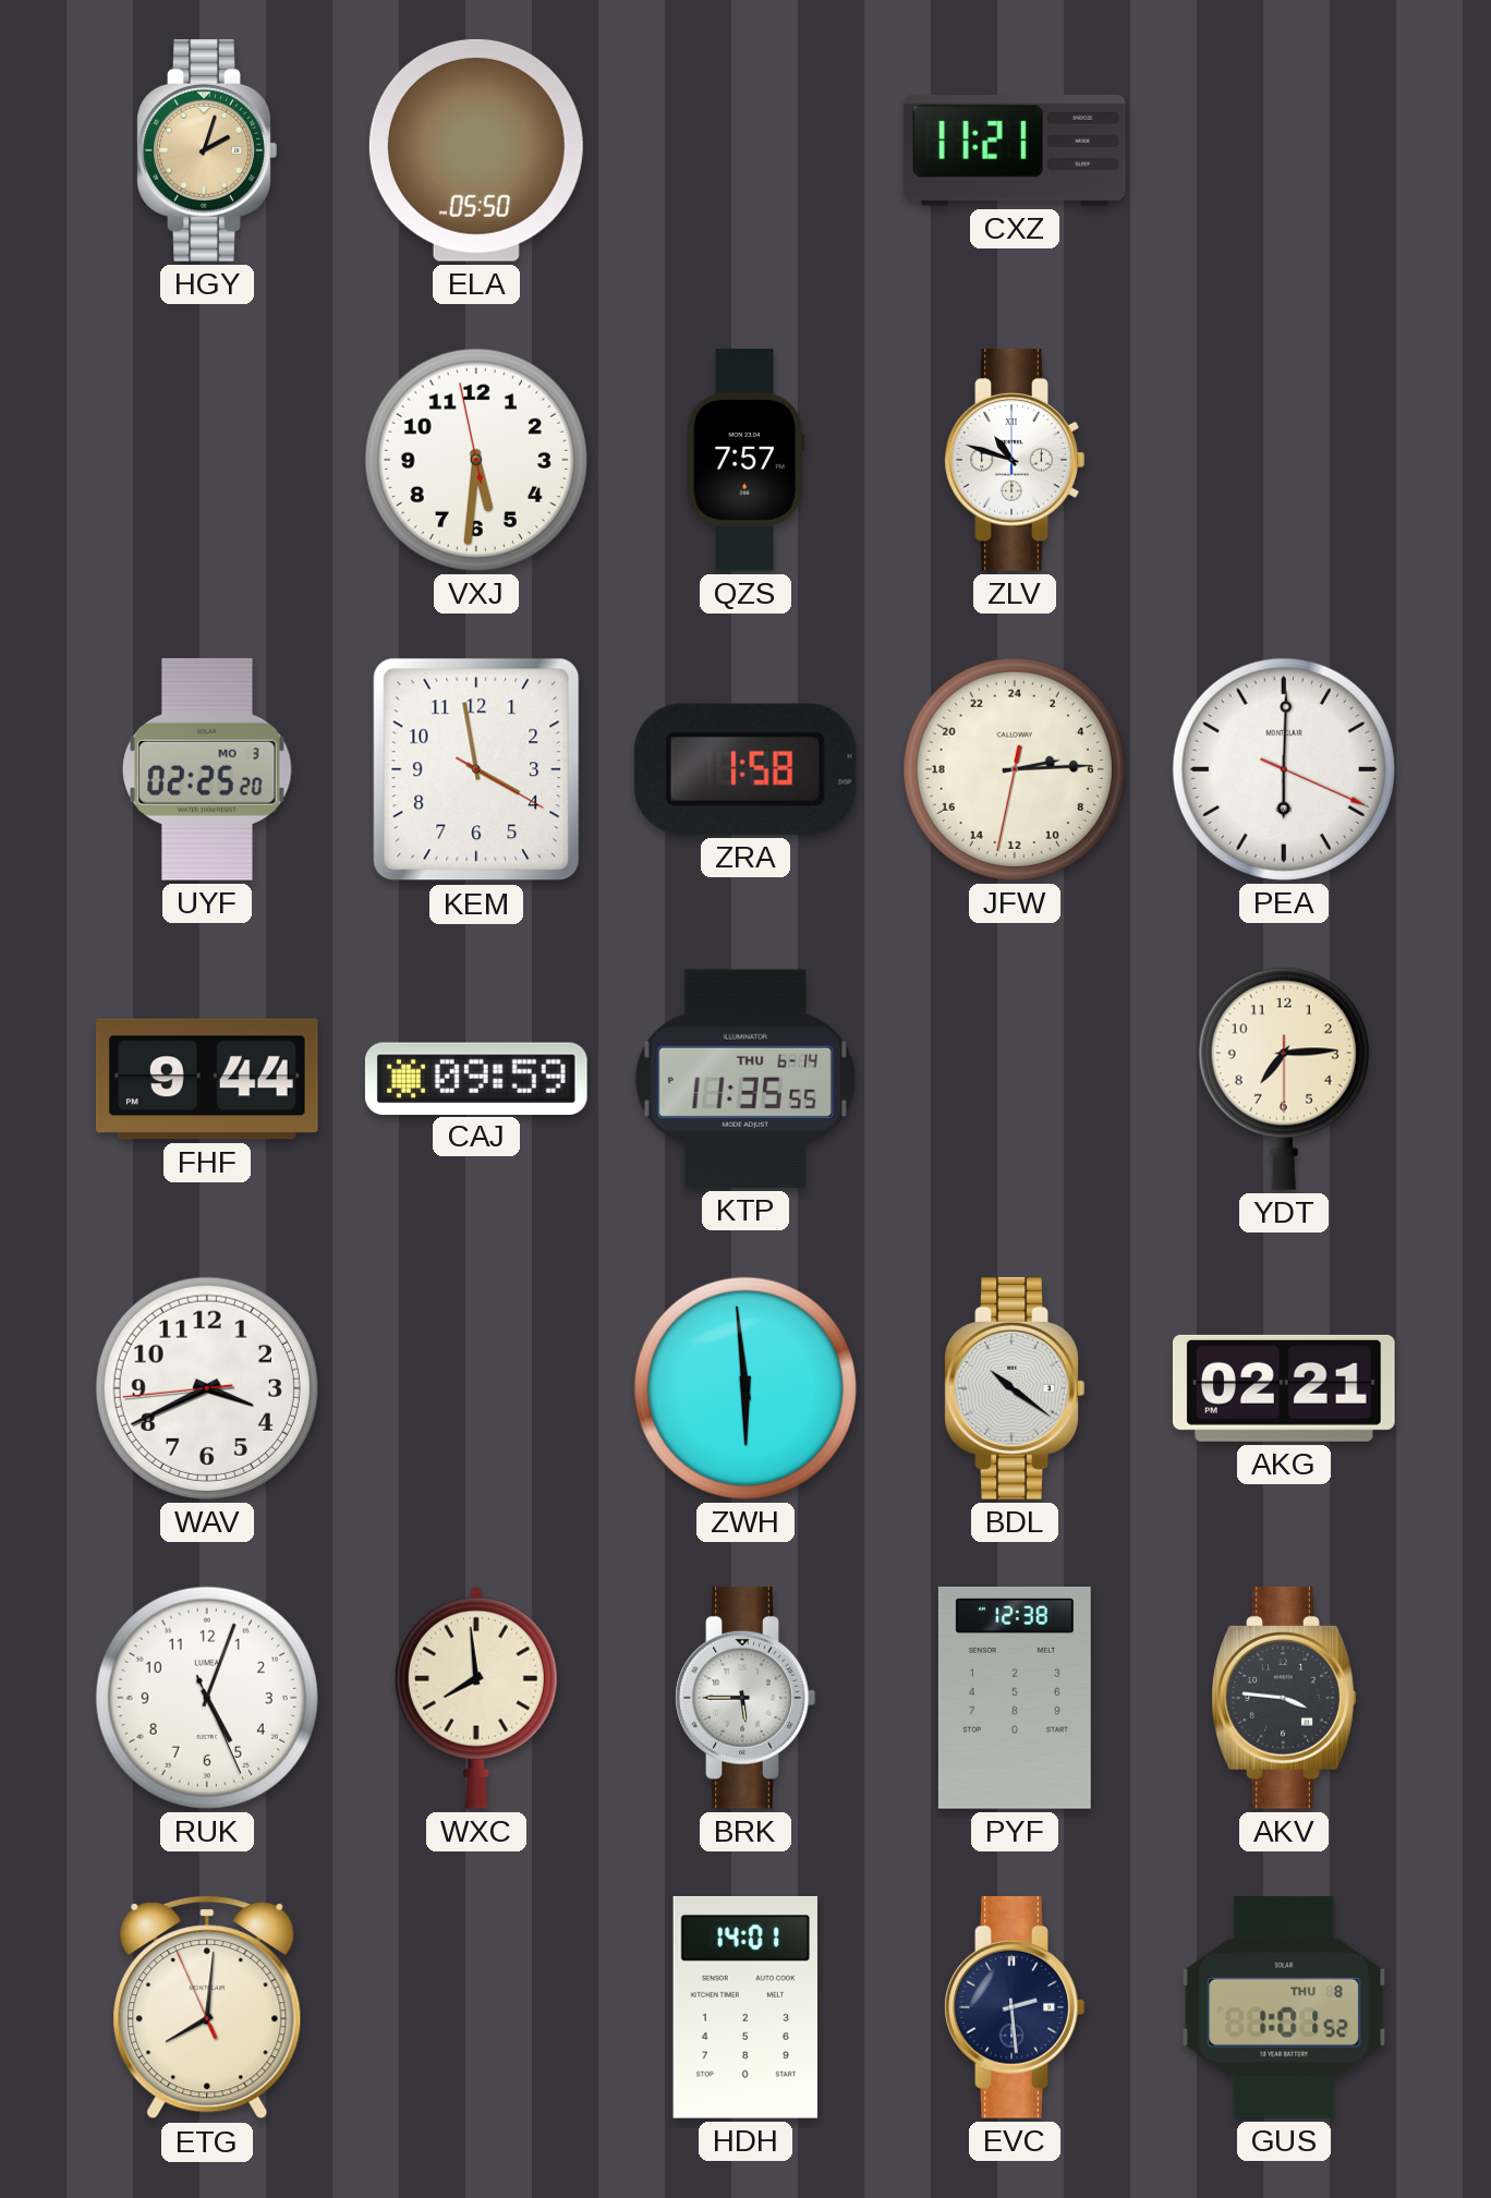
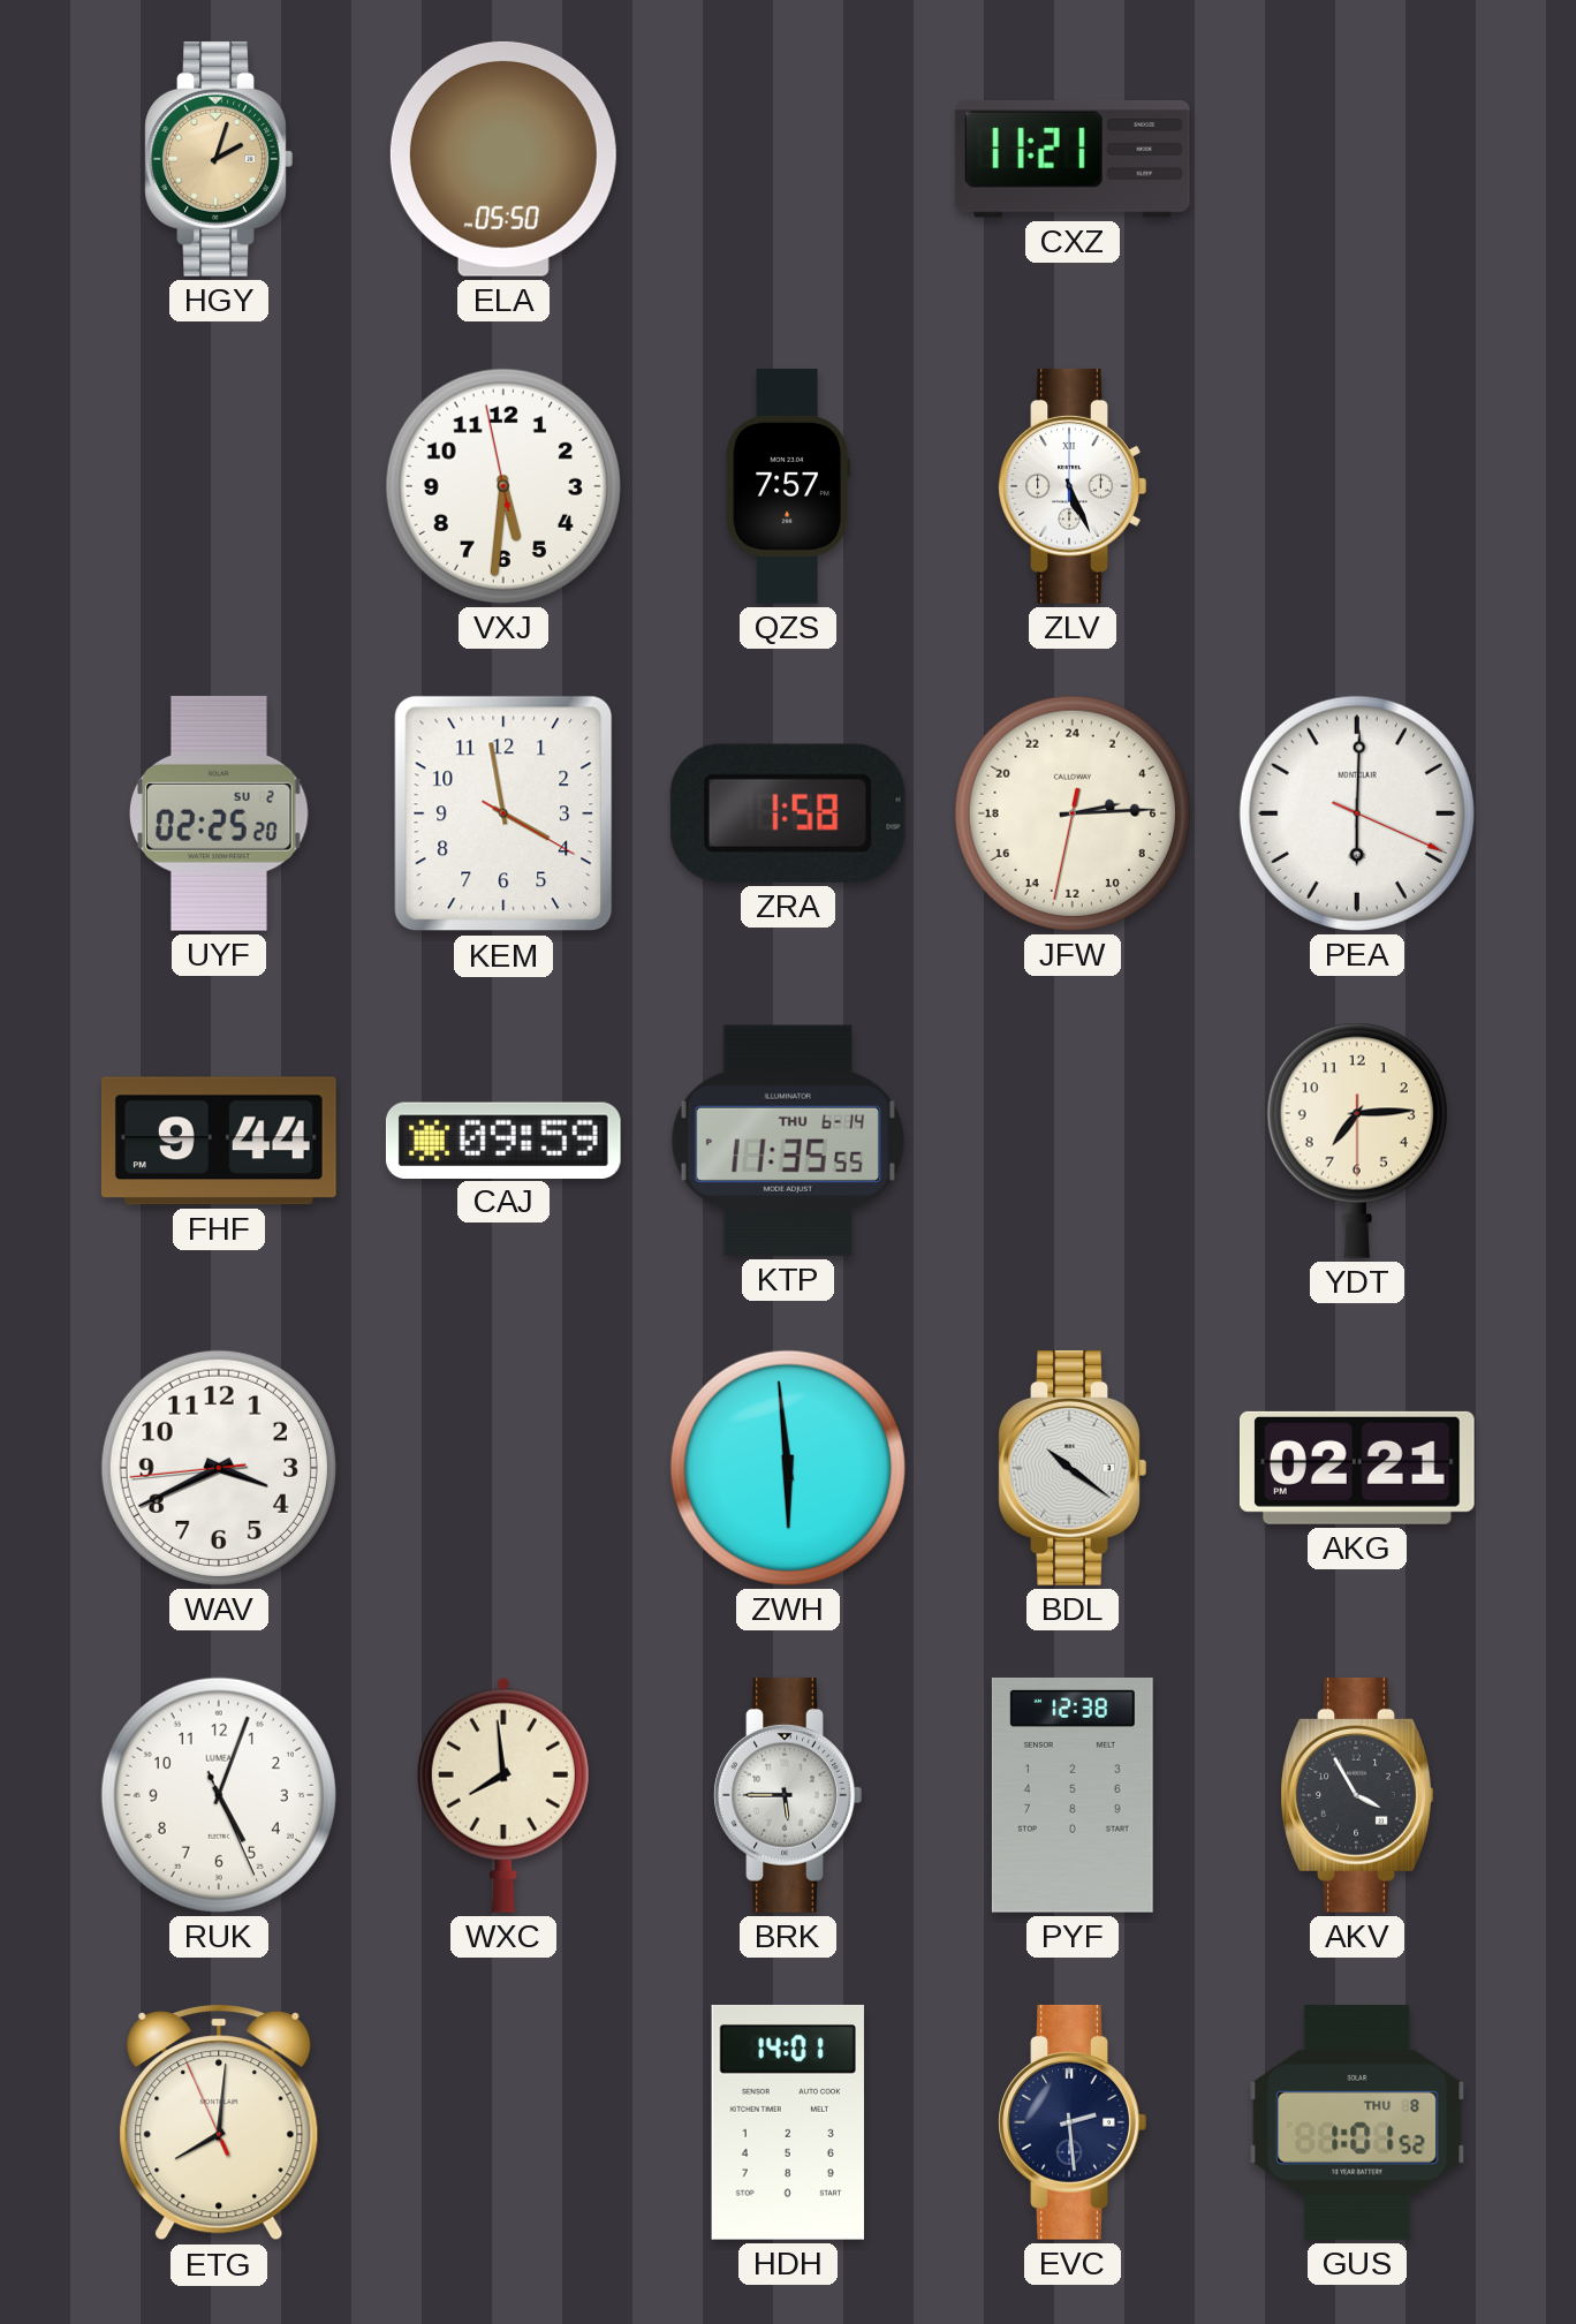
ZLV: 10:48 -> 5:26
UYF date: MO 3 -> SU 2
AKV: 3:46 -> 3:55
